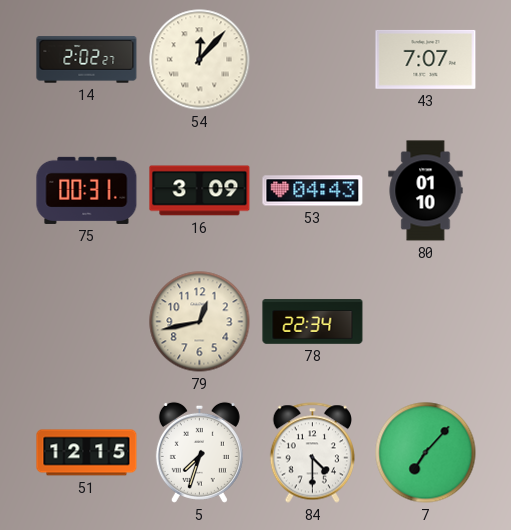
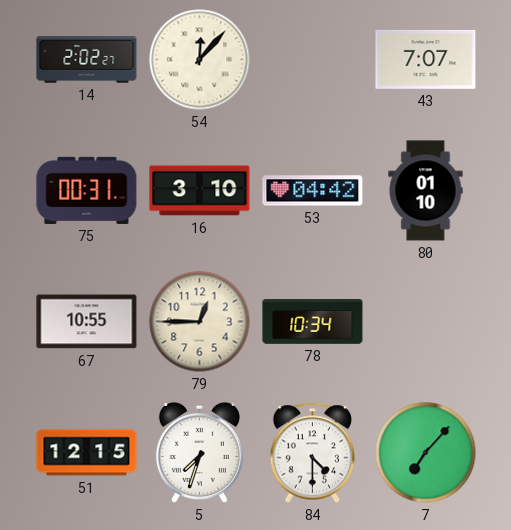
16: 3:09 -> 3:10
53: 04:43 -> 04:42
67: none -> 10:55
79: 12:43 -> 12:45
78: 22:34 -> 10:34
